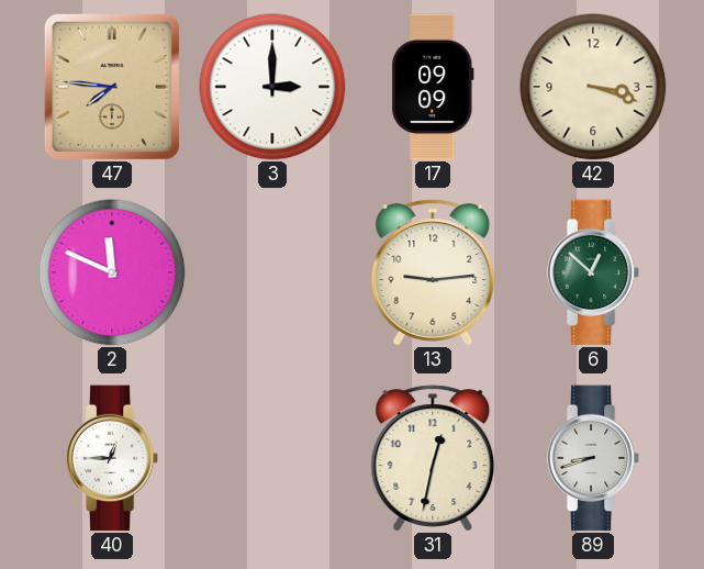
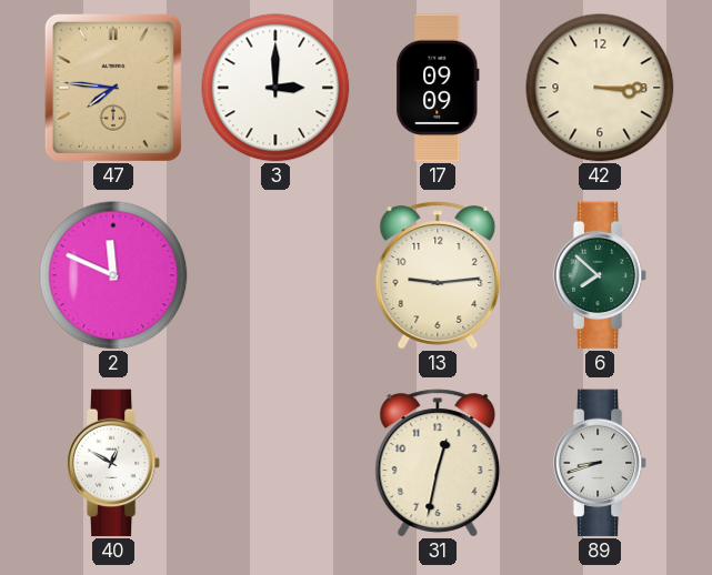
42: 3:18 -> 3:15
6: 12:52 -> 7:52
40: 12:45 -> 12:50
